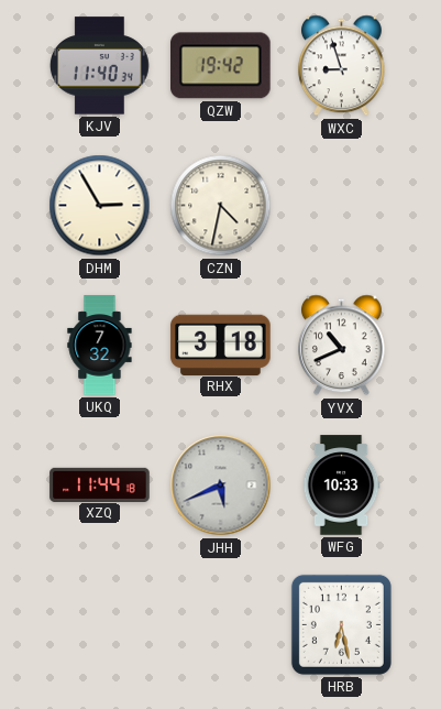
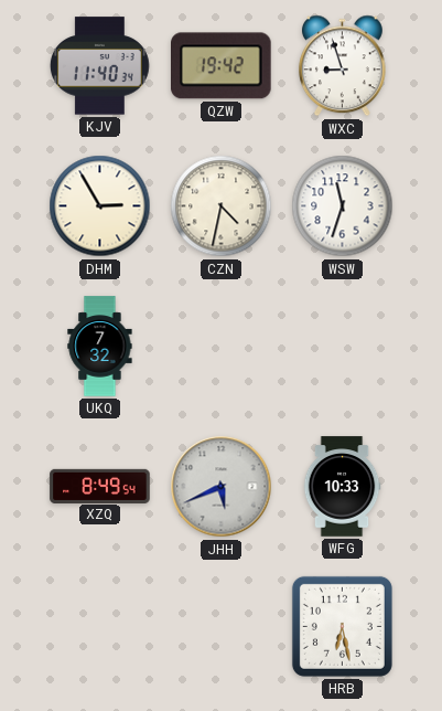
WSW: none -> 11:33
RHX: 3:18 -> none
YVX: 10:41 -> none
XZQ: 11:44 -> 8:49
